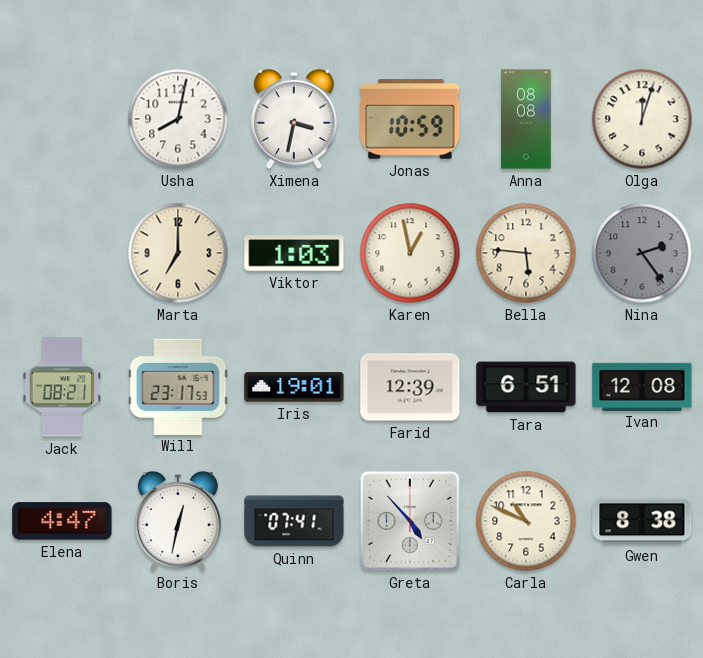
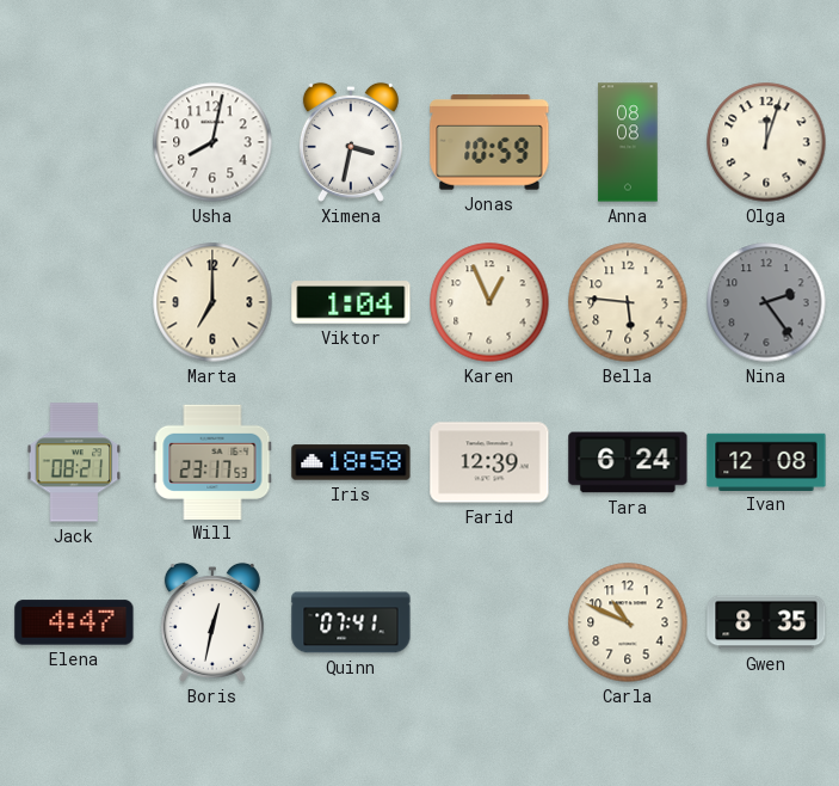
Viktor: 1:03 -> 1:04
Karen: 12:58 -> 12:56
Iris: 19:01 -> 18:58
Tara: 6:51 -> 6:24
Greta: 4:53 -> none
Gwen: 8:38 -> 8:35
